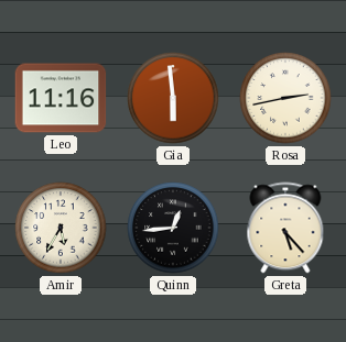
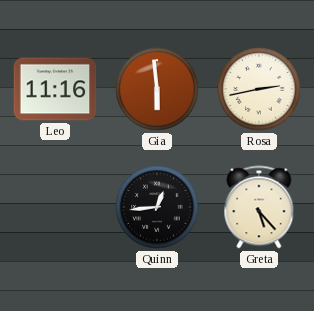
Amir: 5:35 -> none
